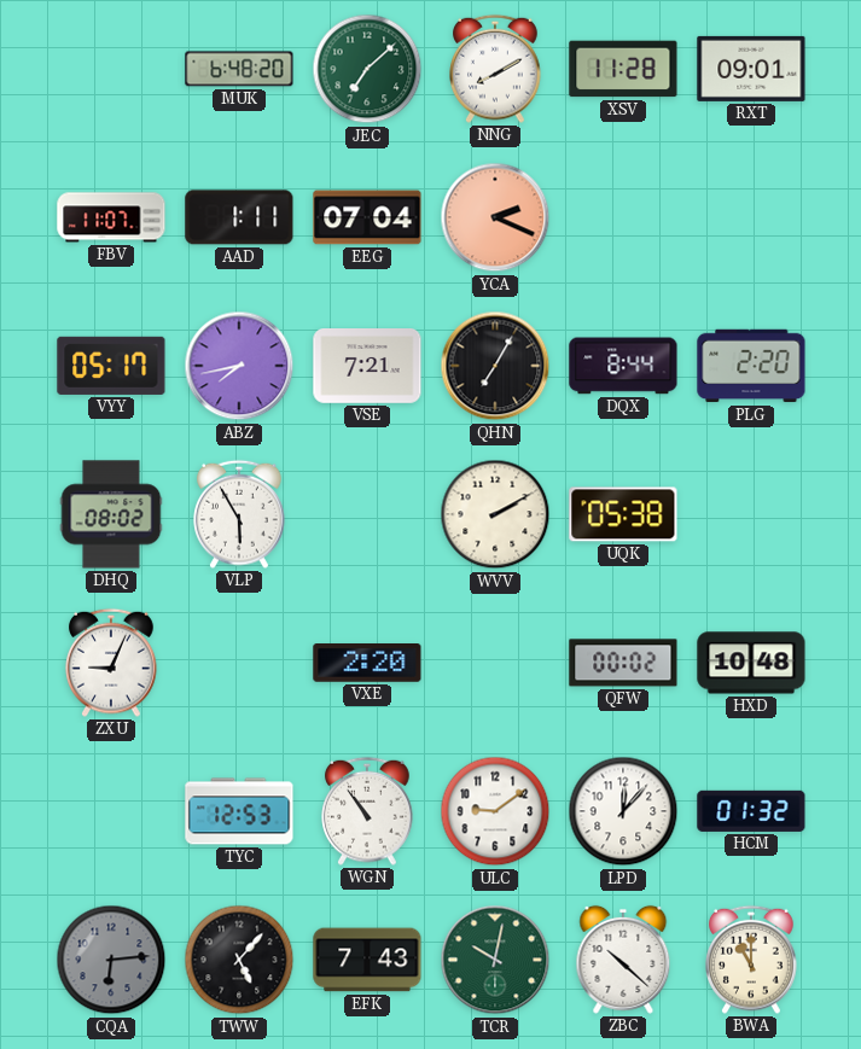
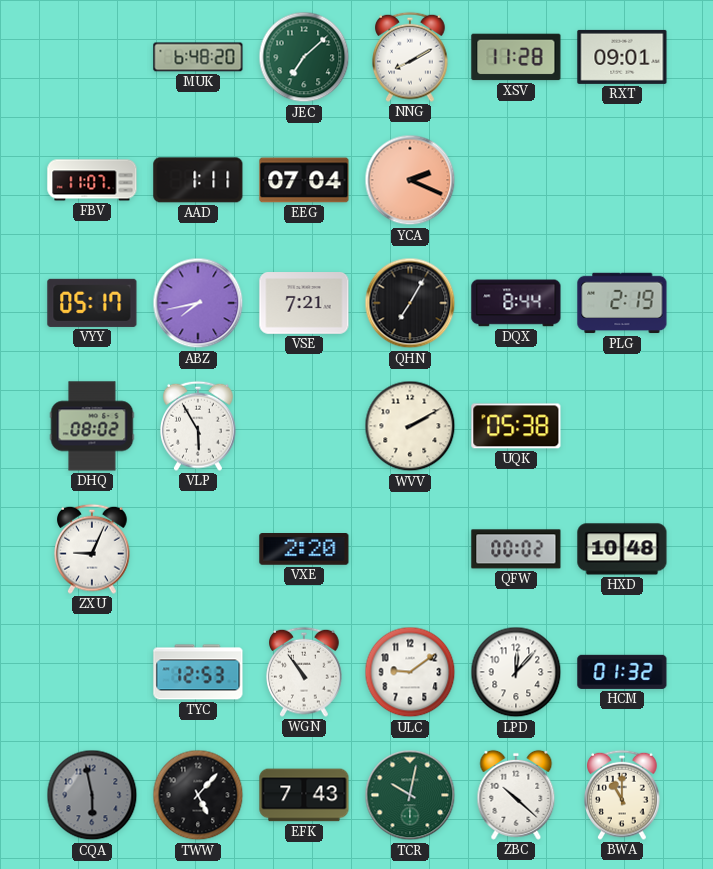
PLG: 2:20 -> 2:19
CQA: 6:14 -> 5:58
